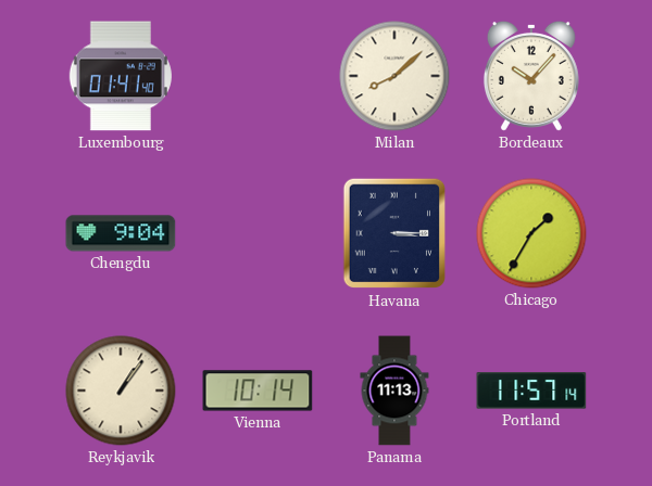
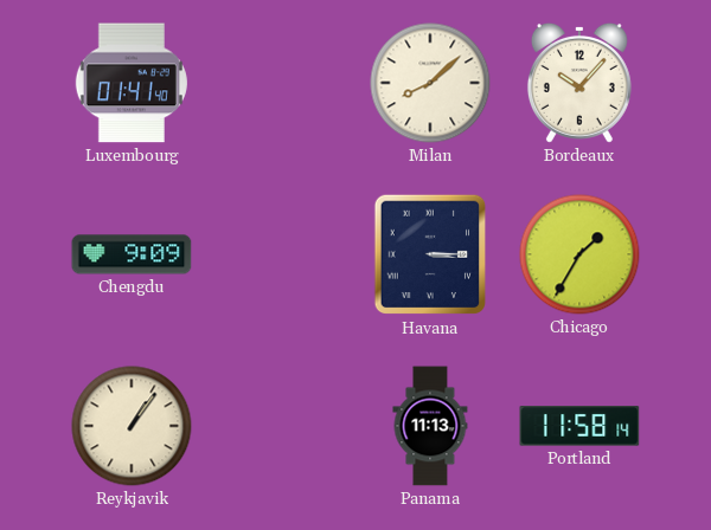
Chengdu: 9:04 -> 9:09
Vienna: 10:14 -> none
Portland: 11:57 -> 11:58
